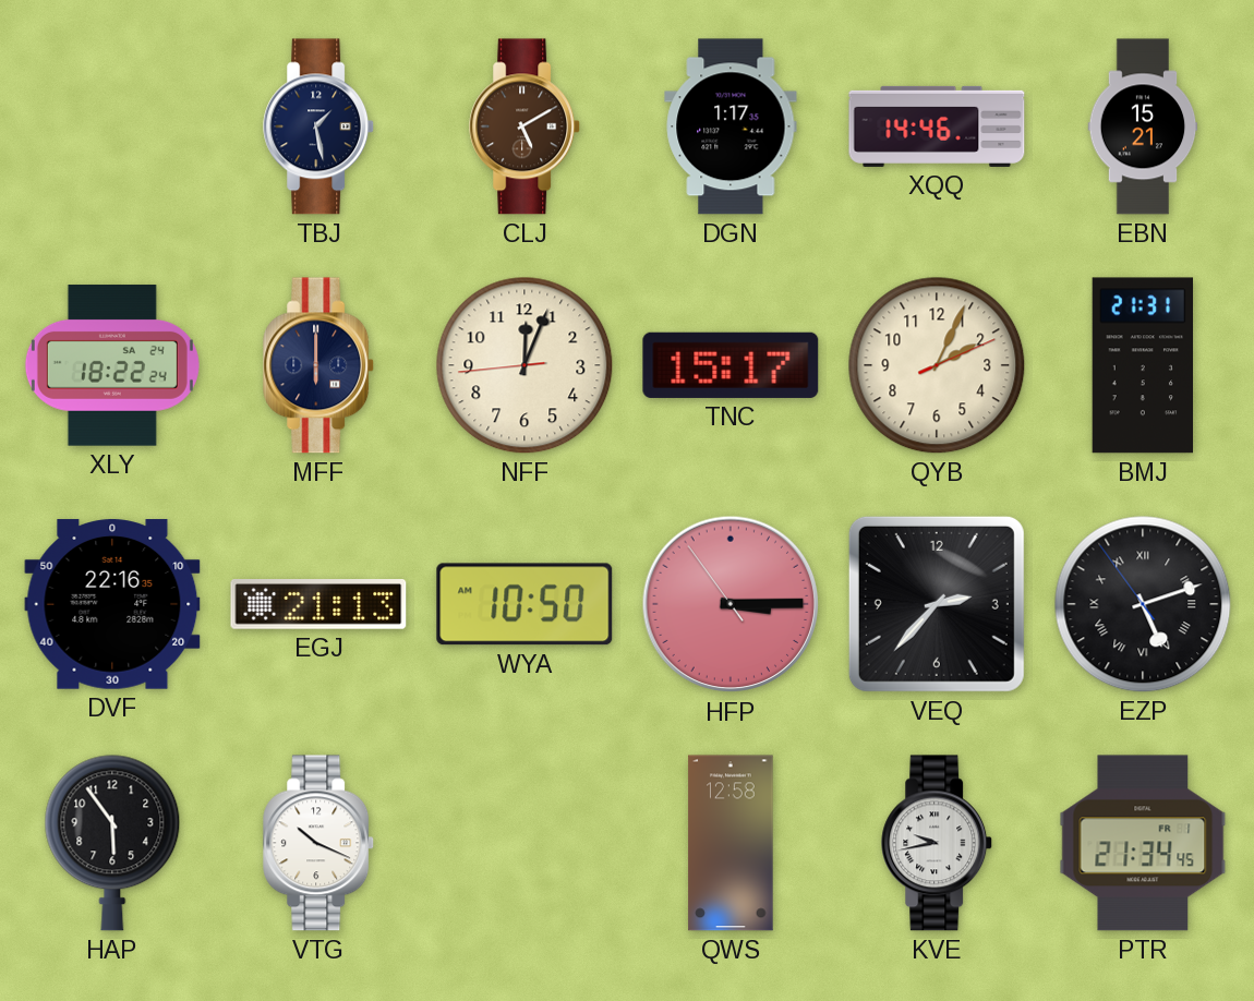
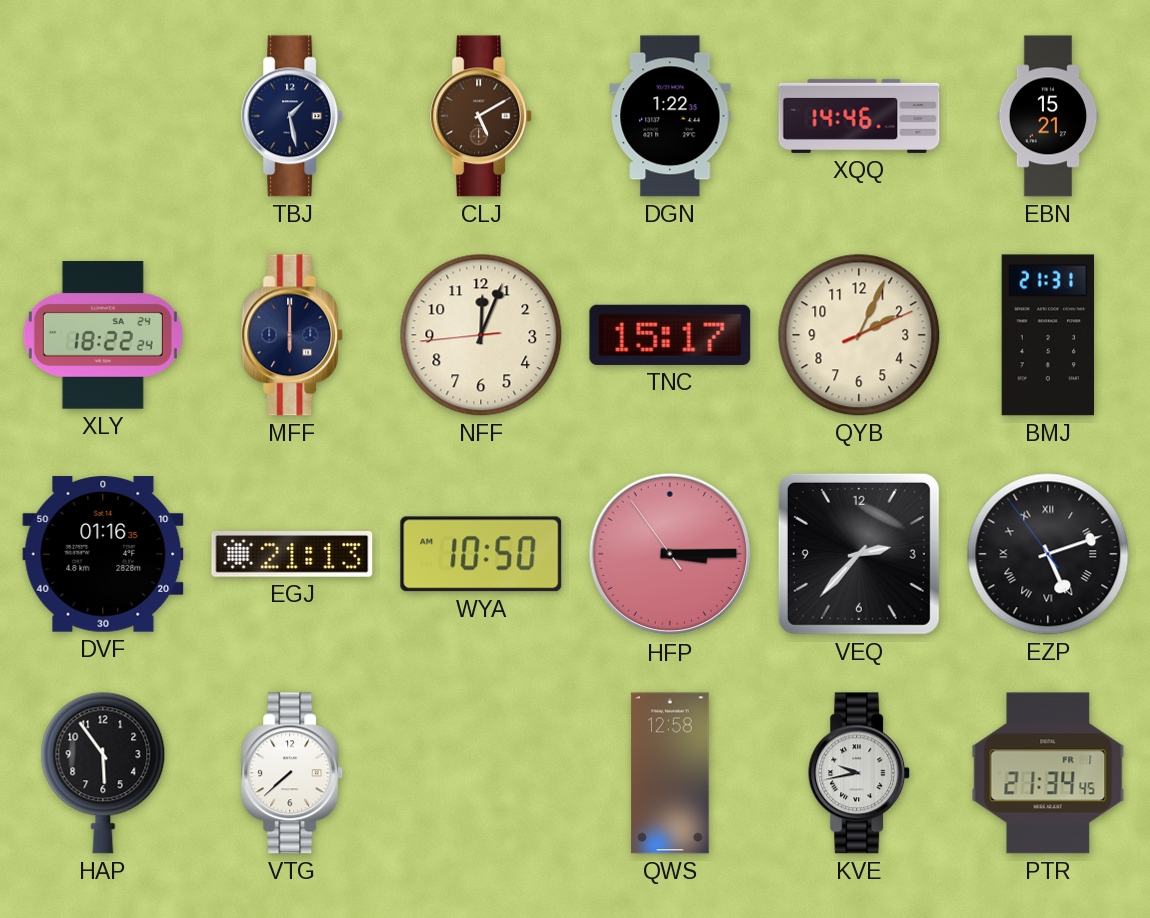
DGN: 1:17 -> 1:22
DVF: 22:16 -> 01:16
VTG: 10:19 -> 7:38
